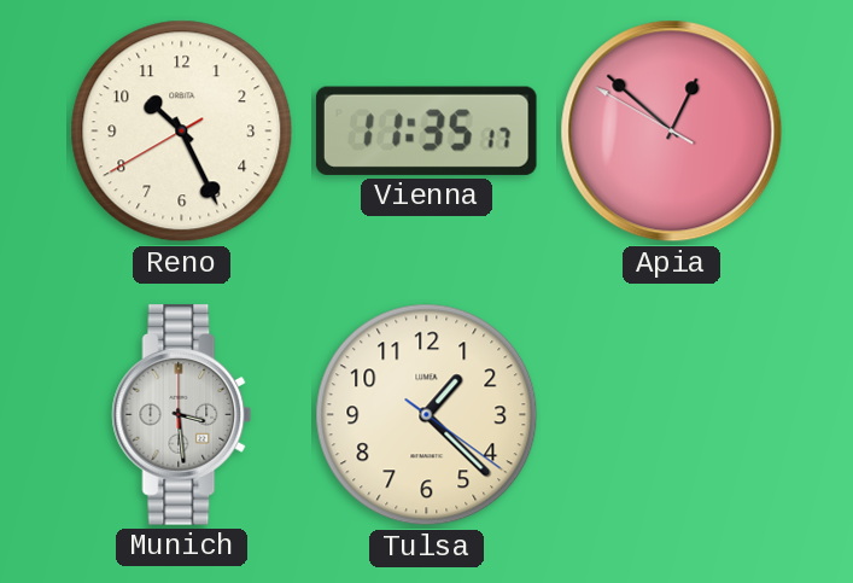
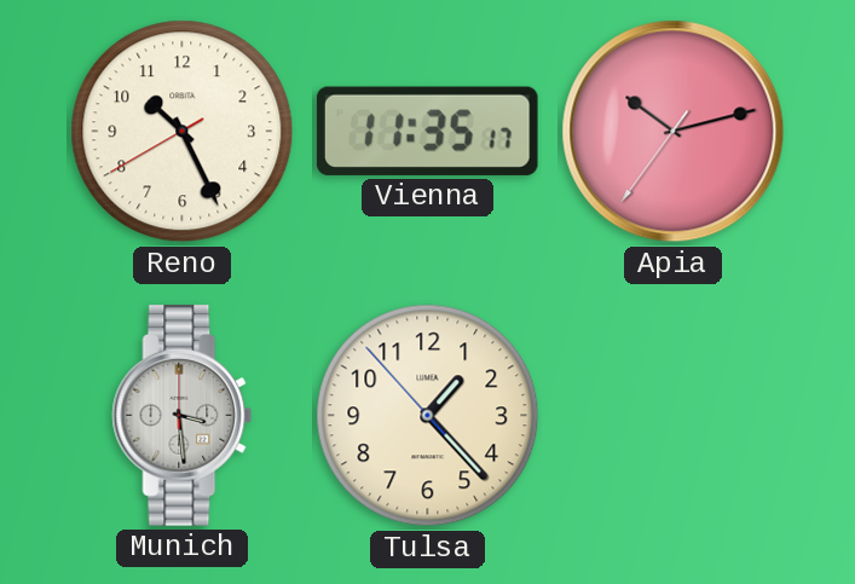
Apia: 12:51 -> 10:12
Tulsa: 1:22:21 -> 1:22:53
